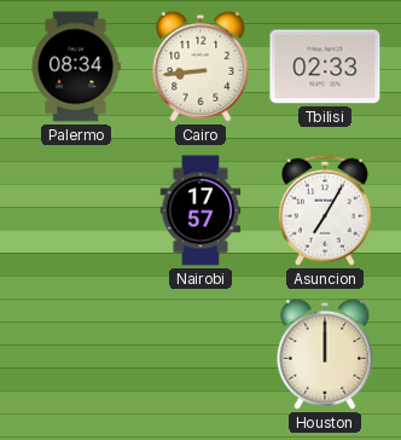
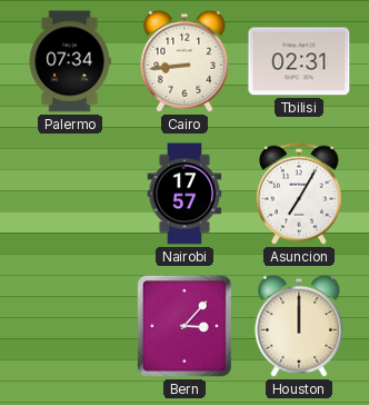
Palermo: 08:34 -> 07:34
Tbilisi: 02:33 -> 02:31
Bern: none -> 3:07
